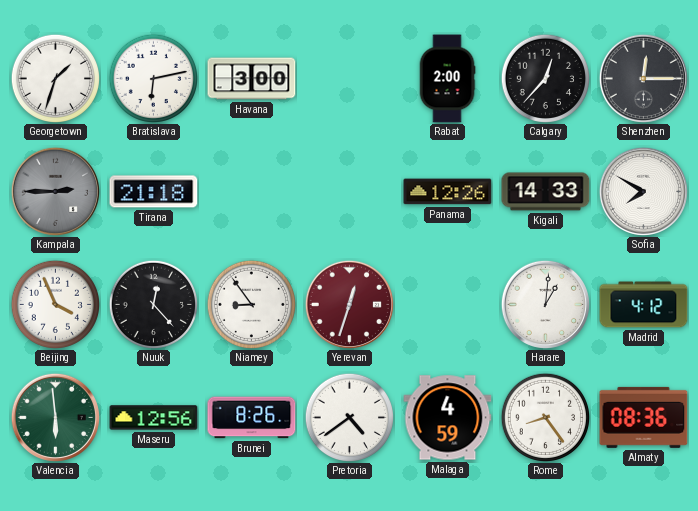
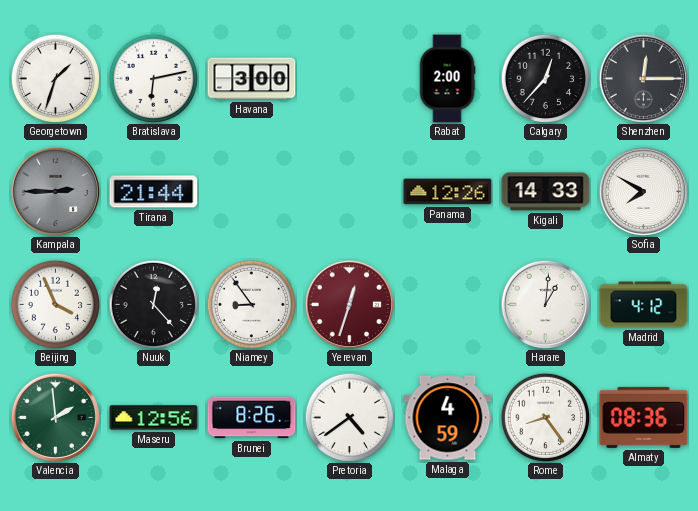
Tirana: 21:18 -> 21:44
Valencia: 5:59 -> 1:59
